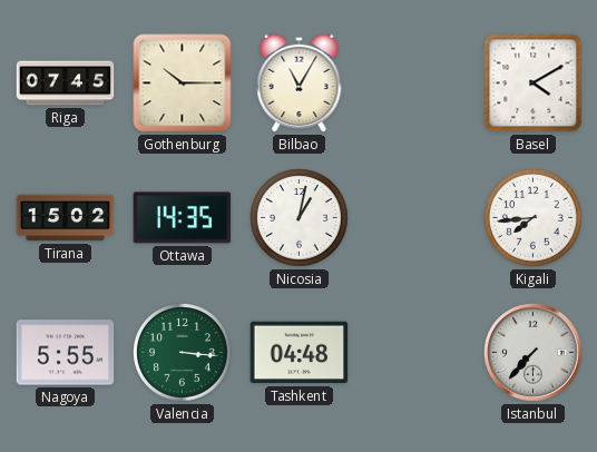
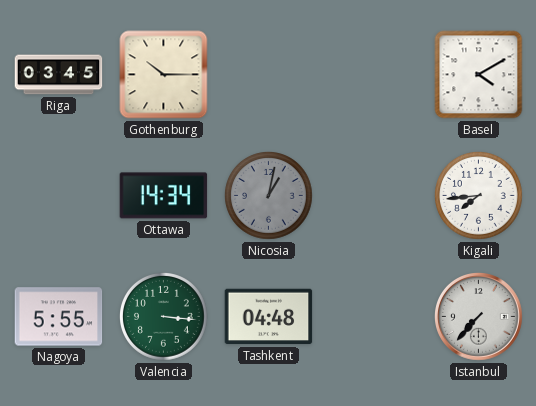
Riga: 07:45 -> 03:45
Bilbao: 11:05 -> none
Tirana: 15:02 -> none
Ottawa: 14:35 -> 14:34
Nicosia dial: white -> grey
